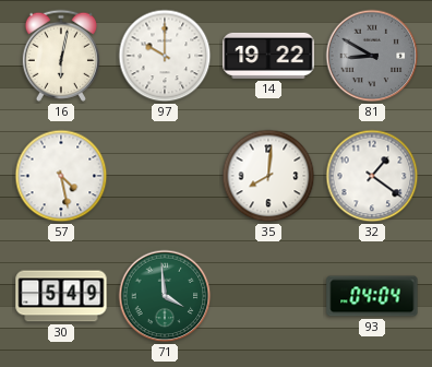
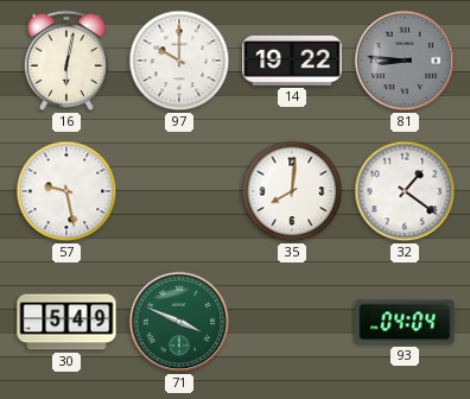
81: 8:50 -> 8:46
57: 4:28 -> 9:28
71: 3:59 -> 3:49
